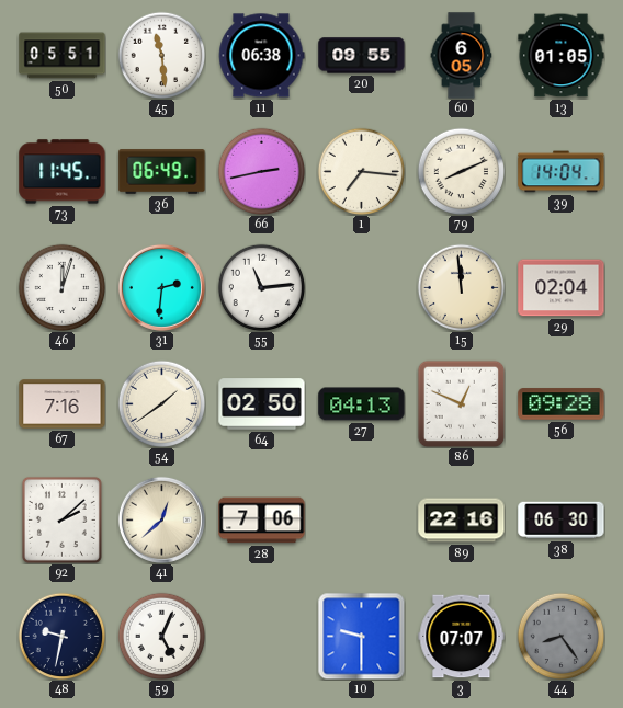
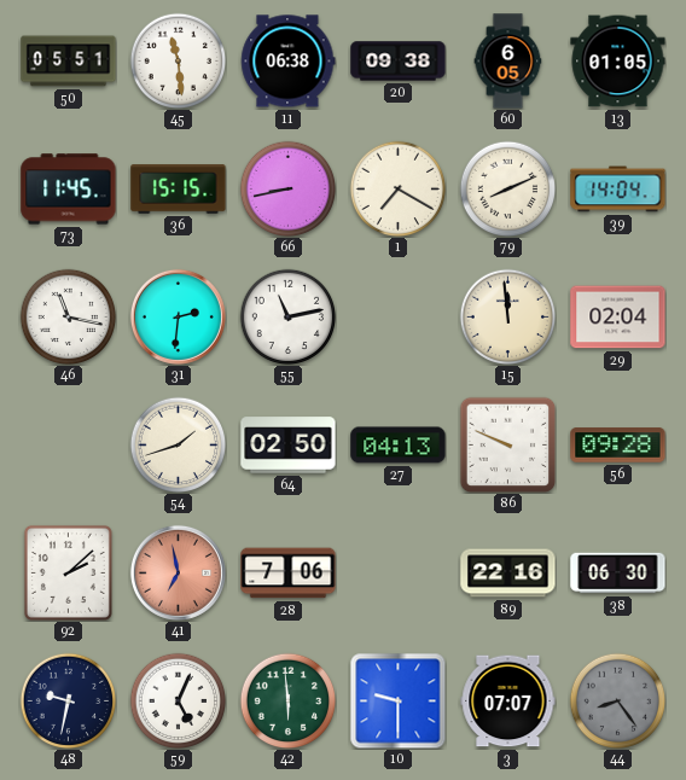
20: 09:55 -> 09:38
36: 06:49 -> 15:15
66: 2:43 -> 8:43
1: 7:16 -> 7:20
46: 12:03 -> 11:17
55: 11:14 -> 11:13
67: 7:16 -> none
54: 1:39 -> 1:42
86: 12:49 -> 9:49
41: 12:38 -> 6:58
41 dial: cream -> salmon
42: none -> 5:59
